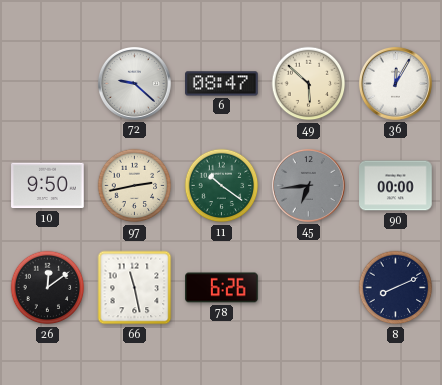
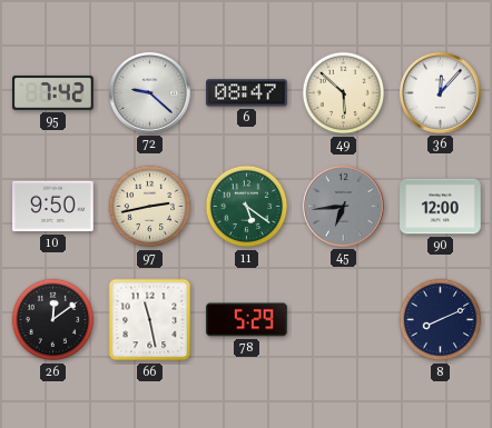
95: none -> 7:42
36: 12:05 -> 12:07
11: 10:21 -> 5:21
90: 00:00 -> 12:00
78: 6:26 -> 5:29
